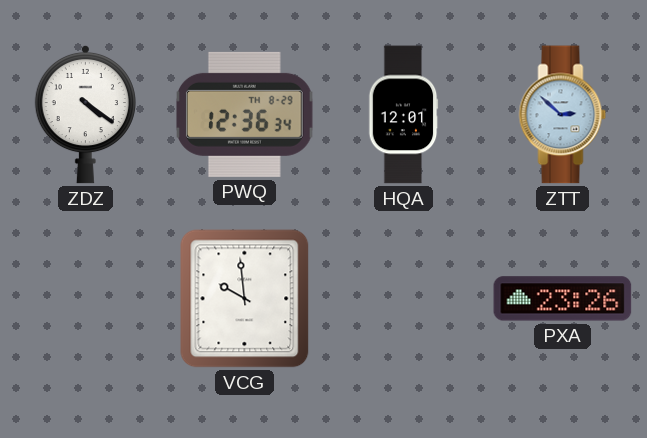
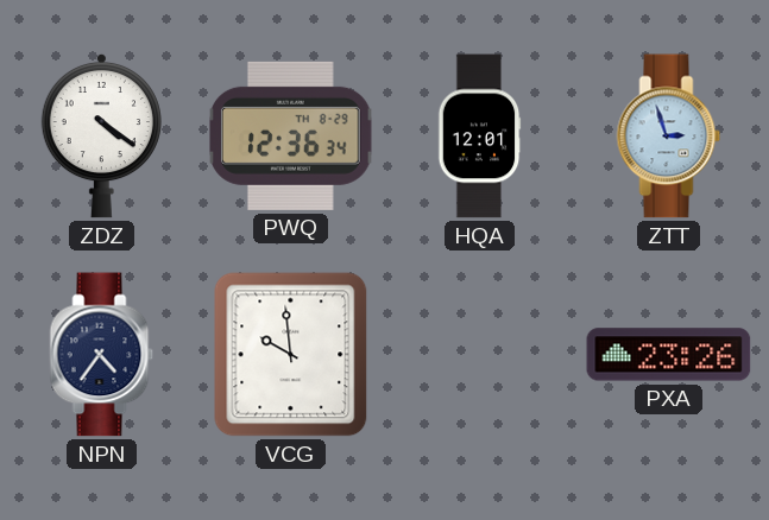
ZTT: 2:52 -> 2:57
NPN: none -> 4:36
